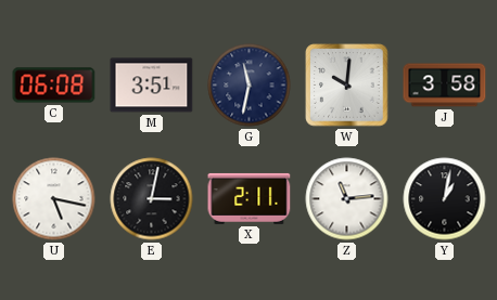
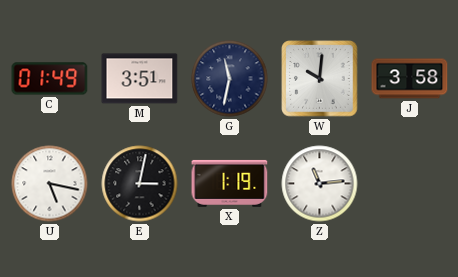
C: 06:08 -> 01:49
X: 2:11 -> 1:19
Y: 1:02 -> none
